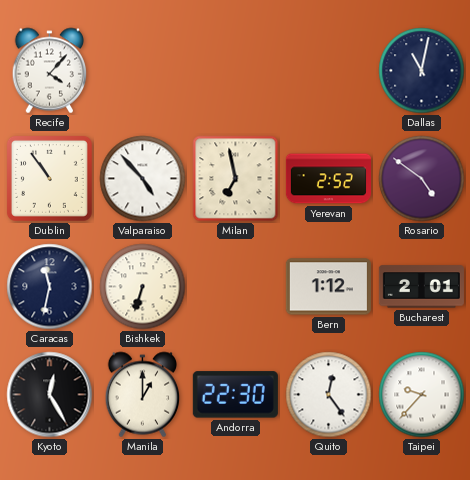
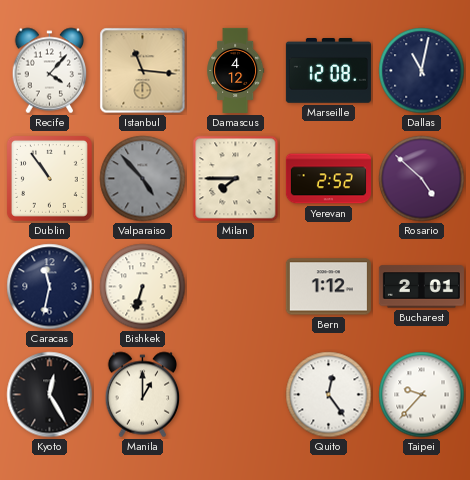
Istanbul: none -> 11:16
Damascus: none -> 4:12
Marseille: none -> 12:08
Valparaiso dial: white -> grey
Milan: 6:58 -> 7:45
Rosario: 4:51 -> 4:52
Andorra: 22:30 -> none
